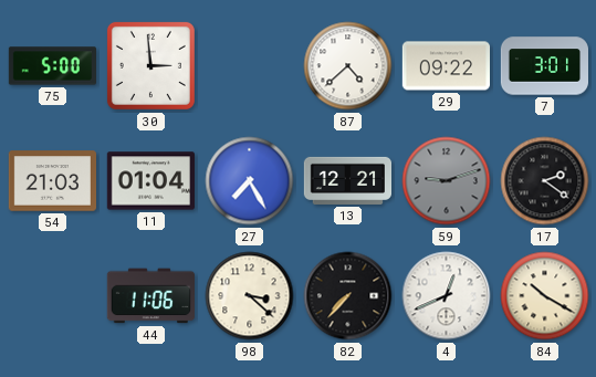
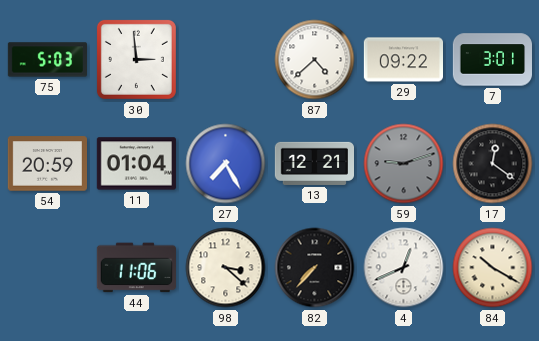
75: 5:00 -> 5:03
54: 21:03 -> 20:59
17: 2:21 -> 12:21
